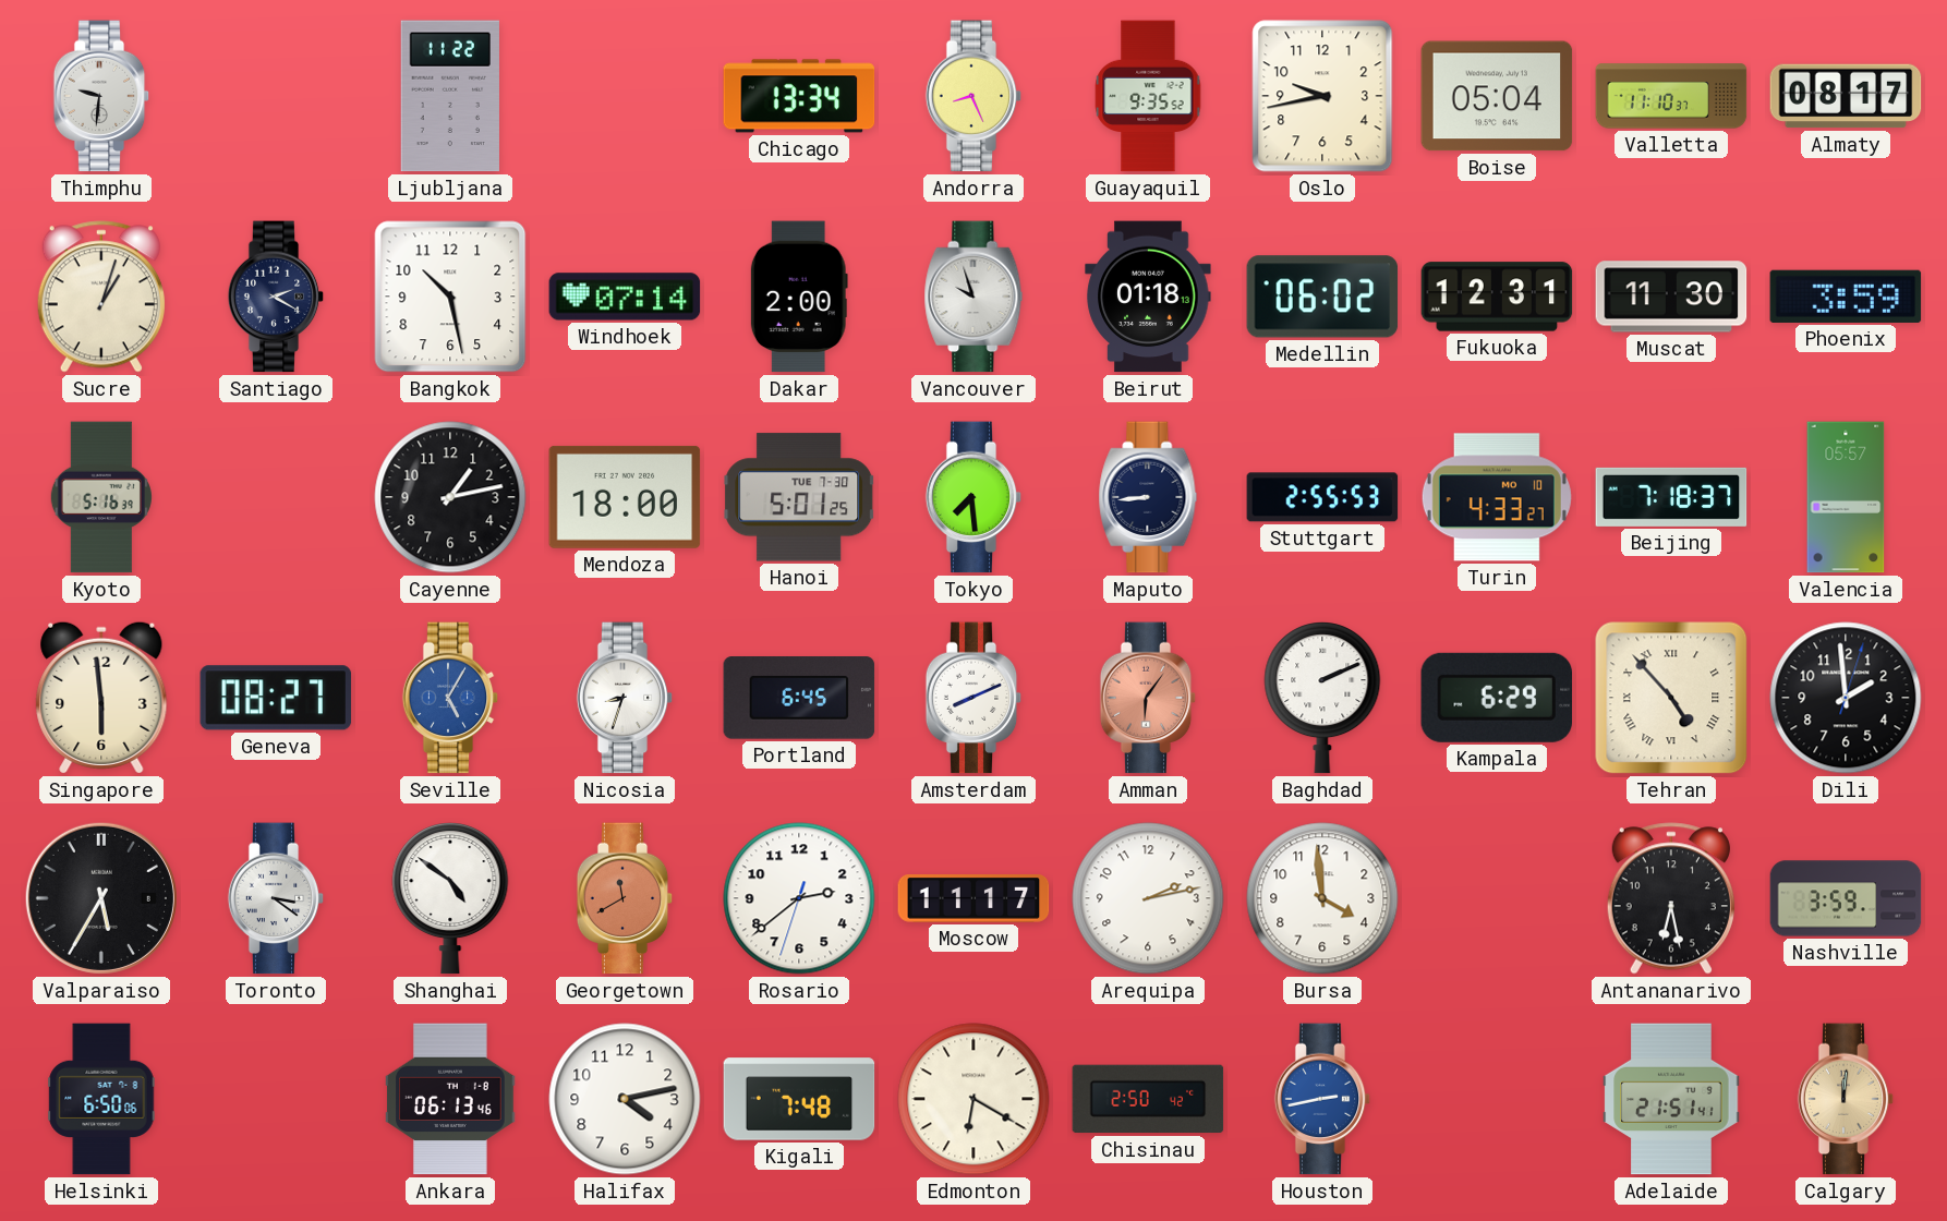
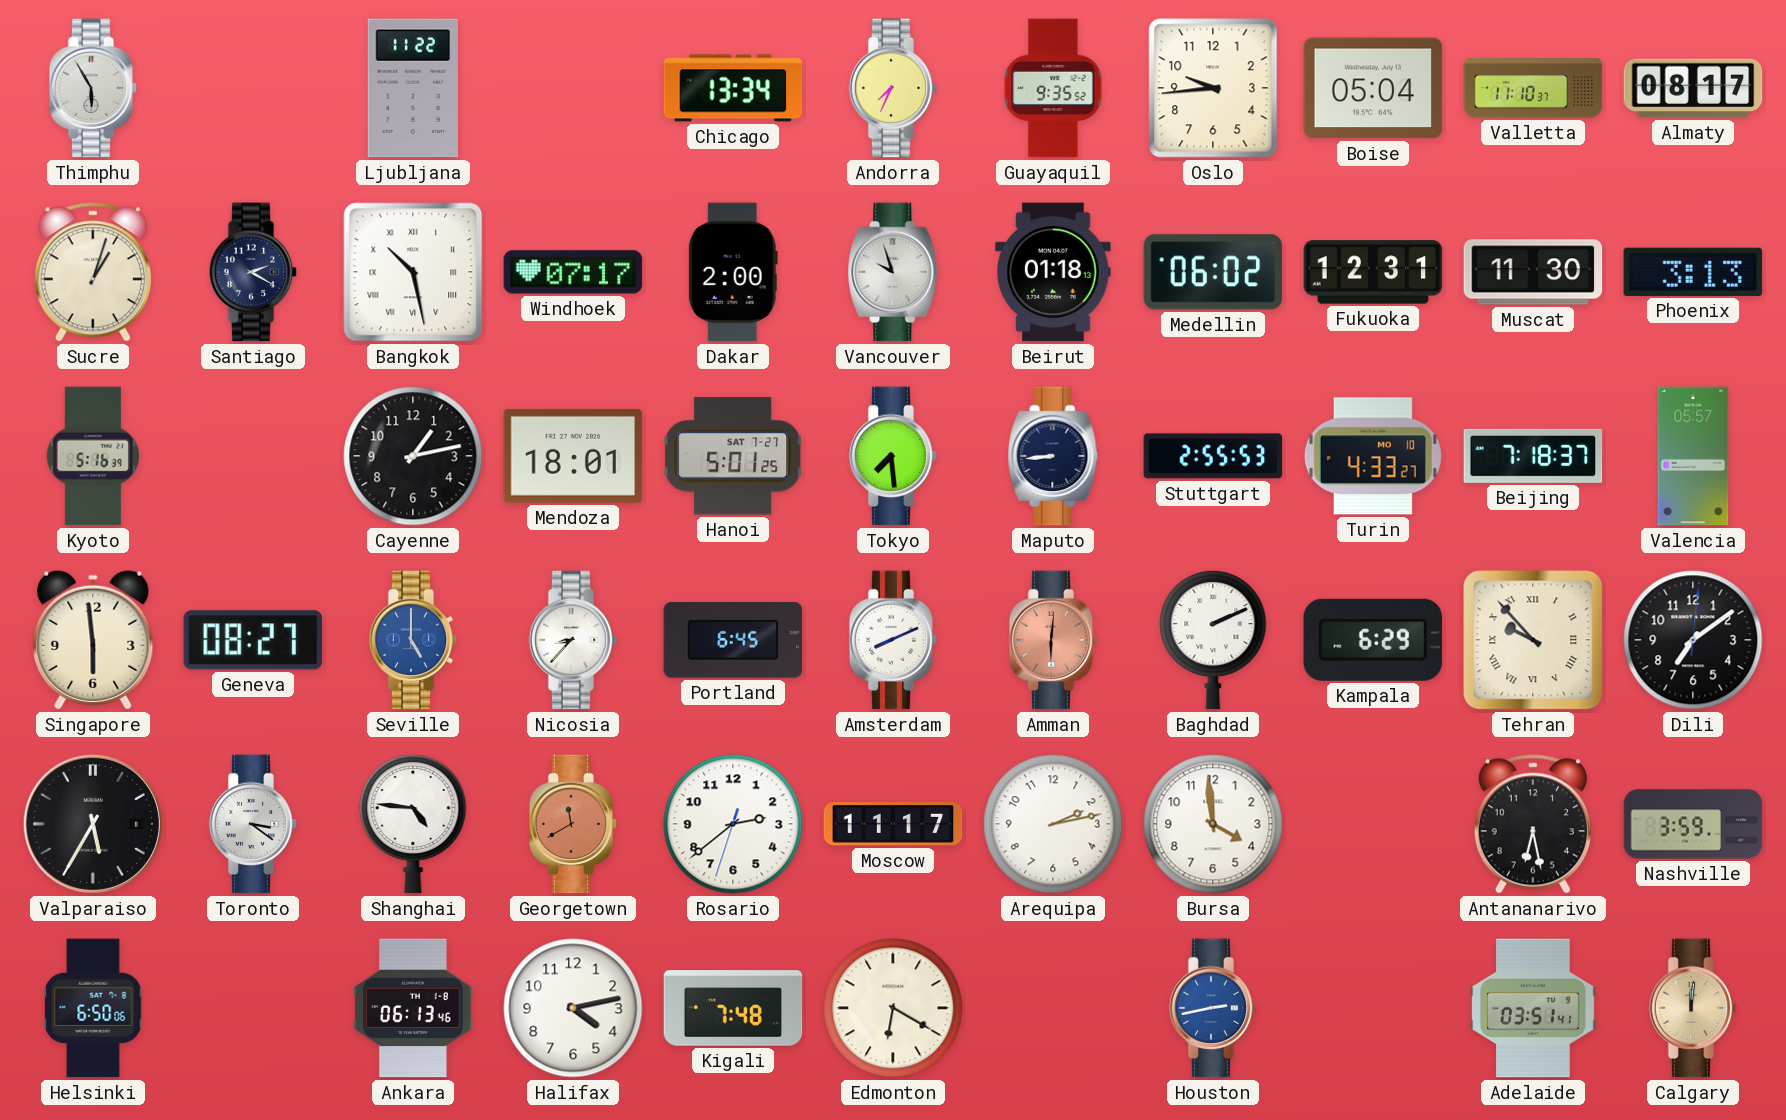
Thimphu: 9:31 -> 5:55
Andorra: 8:26 -> 7:34
Oslo: 9:43 -> 9:44
Bangkok numerals: Arabic -> Roman
Windhoek: 07:14 -> 07:17
Phoenix: 3:59 -> 3:13
Mendoza: 18:00 -> 18:01
Hanoi date: TUE 7-30 -> SAT 7-27
Seville: 5:05 -> 5:00
Nicosia: 8:33 -> 8:37
Amman: 6:06 -> 6:01
Tehran: 4:53 -> 9:53
Dili: 1:59 -> 7:09
Shanghai: 4:51 -> 4:46
Chisinau: 2:50 -> none
Adelaide: 21:51 -> 03:51
